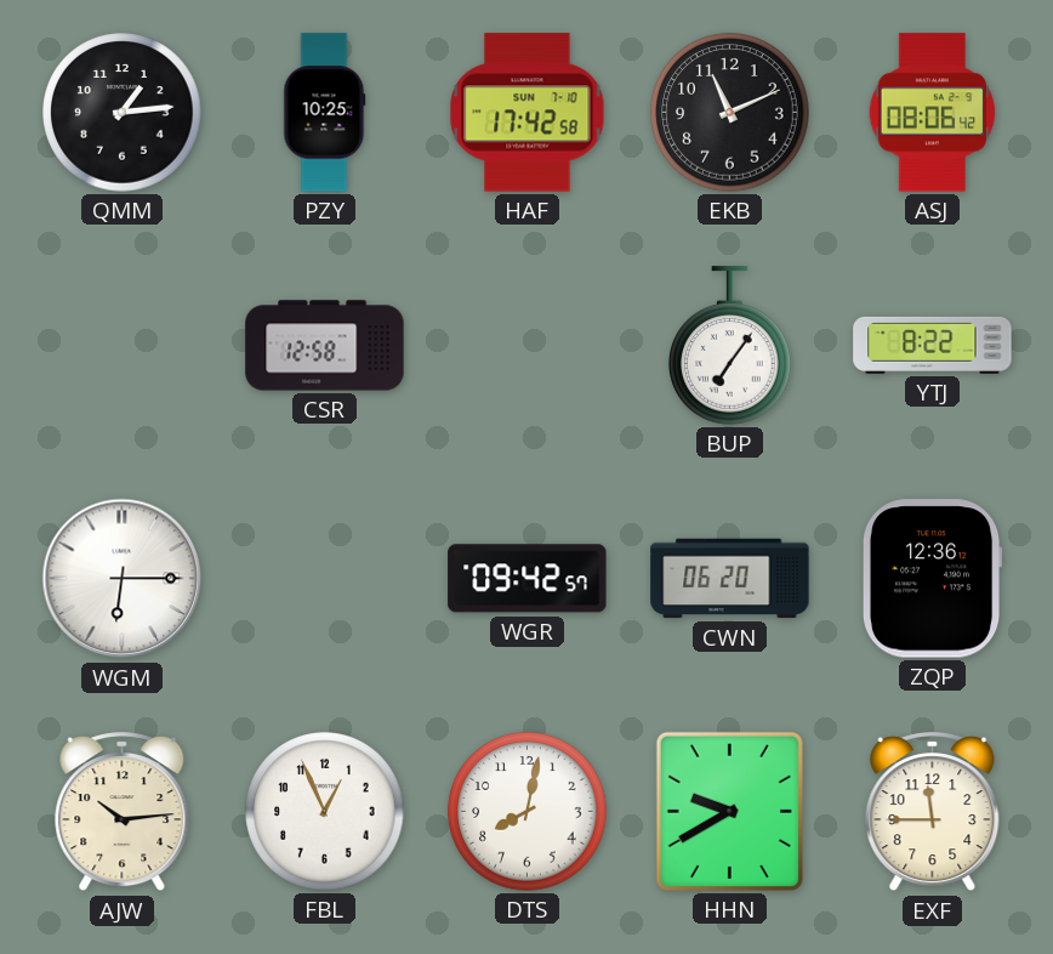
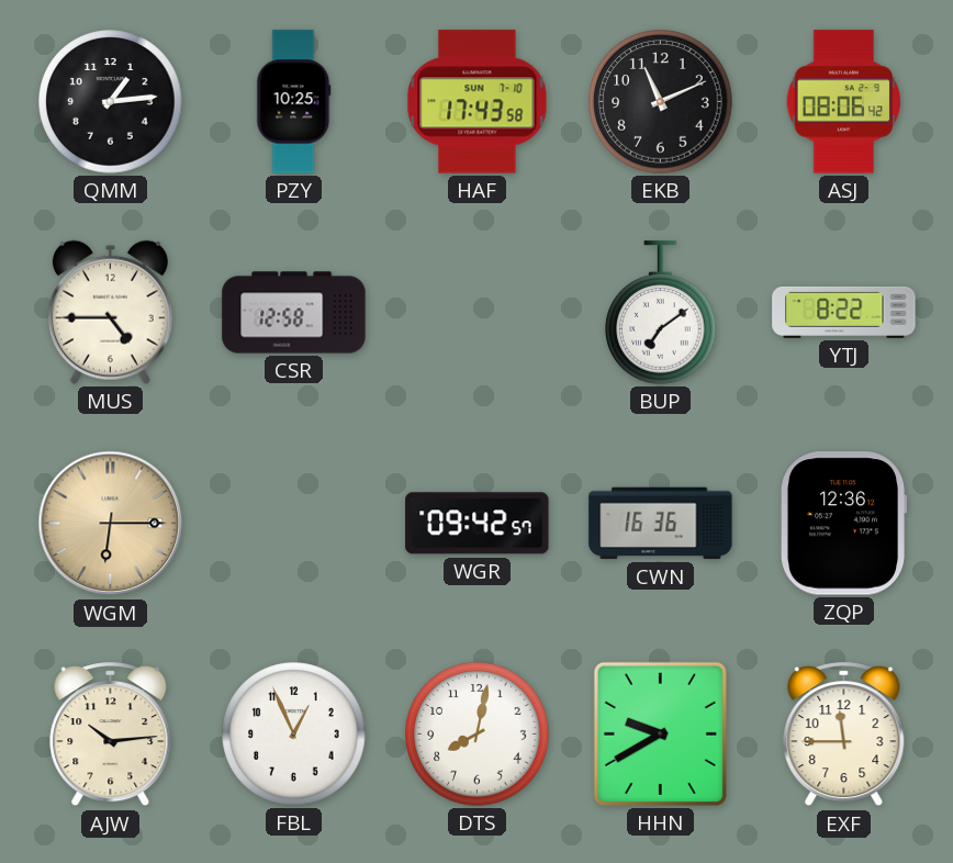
HAF: 17:42 -> 17:43
MUS: none -> 4:45
BUP: 7:06 -> 7:09
WGM dial: white -> champagne
CWN: 06:20 -> 16:36
